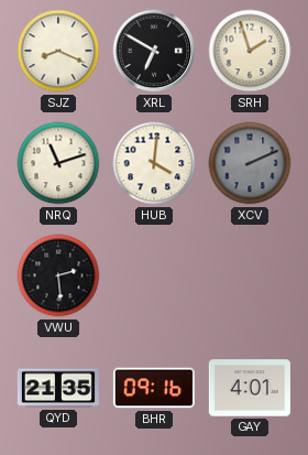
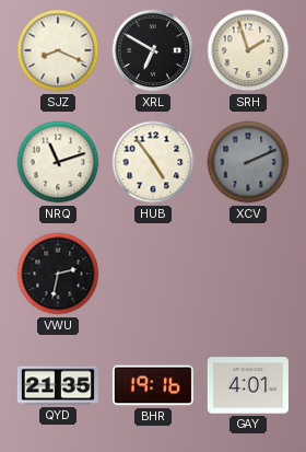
HUB: 4:01 -> 4:54
VWU: 2:29 -> 2:32
BHR: 09:16 -> 19:16
